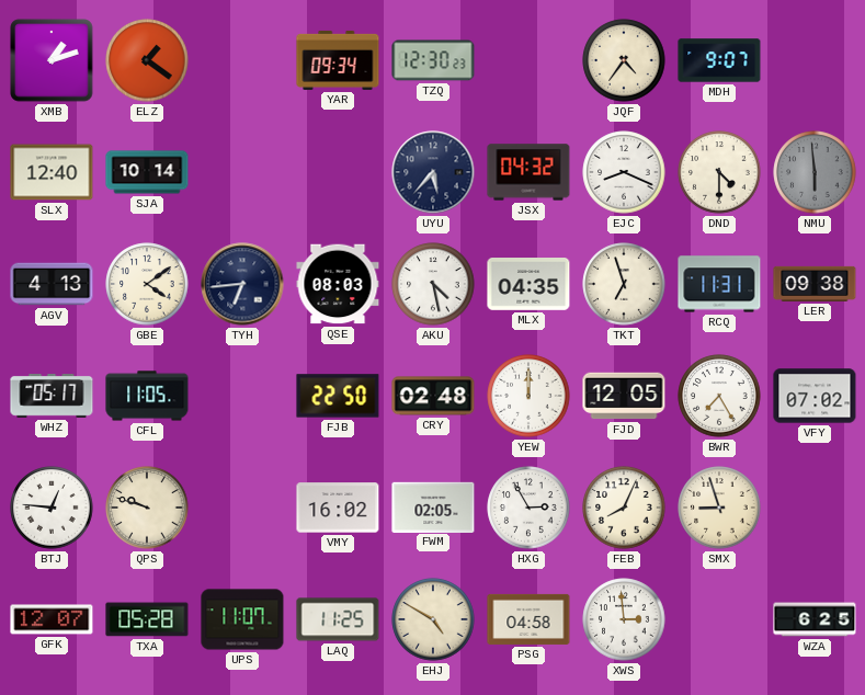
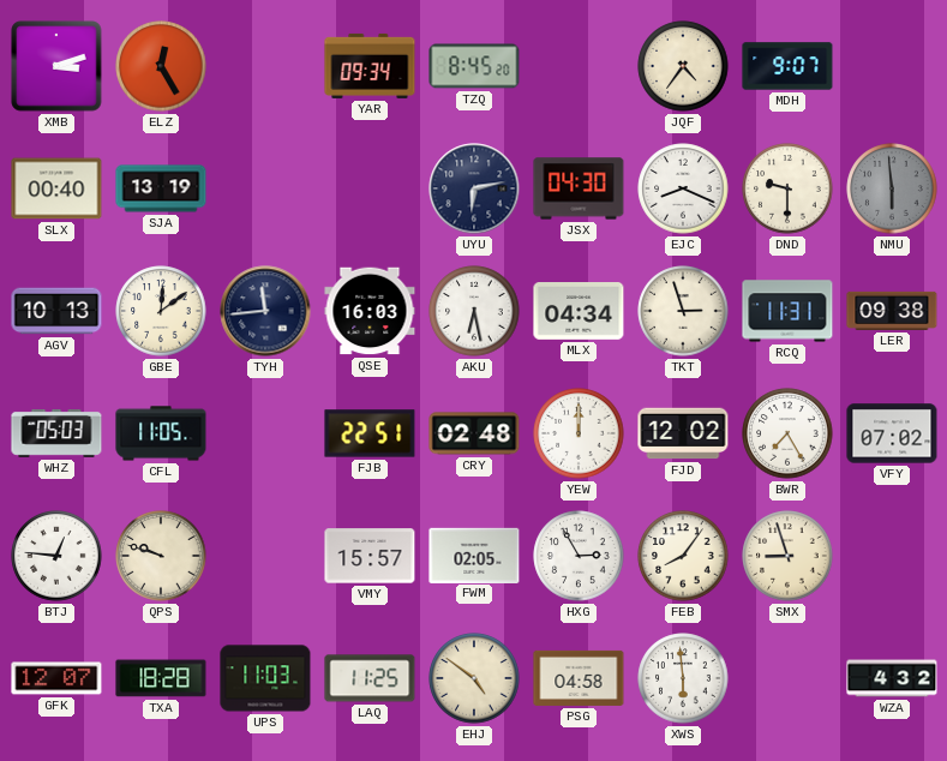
XMB: 1:12 -> 3:12
ELZ: 1:21 -> 12:25
TZQ: 12:30 -> 8:45
SLX: 12:40 -> 00:40
SJA: 10:14 -> 13:19
UYU: 5:37 -> 6:13
JSX: 04:32 -> 04:30
DND: 4:30 -> 9:30
AGV: 4:13 -> 10:13
GBE: 4:09 -> 12:09
TYH: 6:44 -> 11:44
QSE: 08:03 -> 16:03
AKU: 4:28 -> 6:28
MLX: 04:35 -> 04:34
TKT: 6:57 -> 2:57
WHZ: 05:17 -> 05:03
FJB: 22:50 -> 22:51
FJD: 12:05 -> 12:02
VMY: 16:02 -> 15:57
FEB: 8:04 -> 8:06
TXA: 05:28 -> 18:28
UPS: 11:07 -> 11:03
EHJ: 4:50 -> 4:51
XWS: 2:59 -> 5:59
WZA: 6:25 -> 4:32
